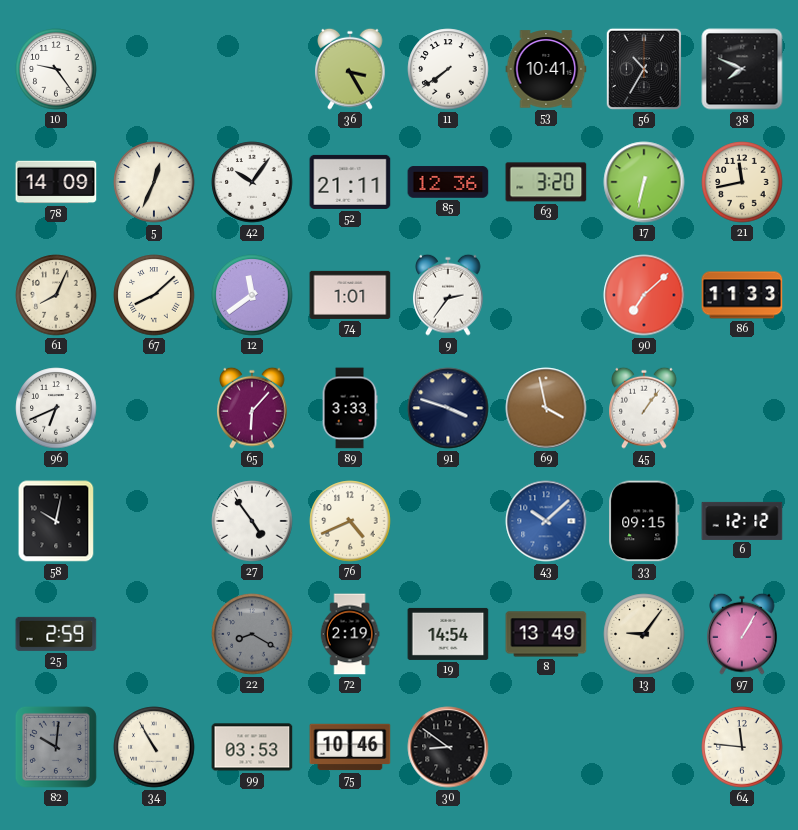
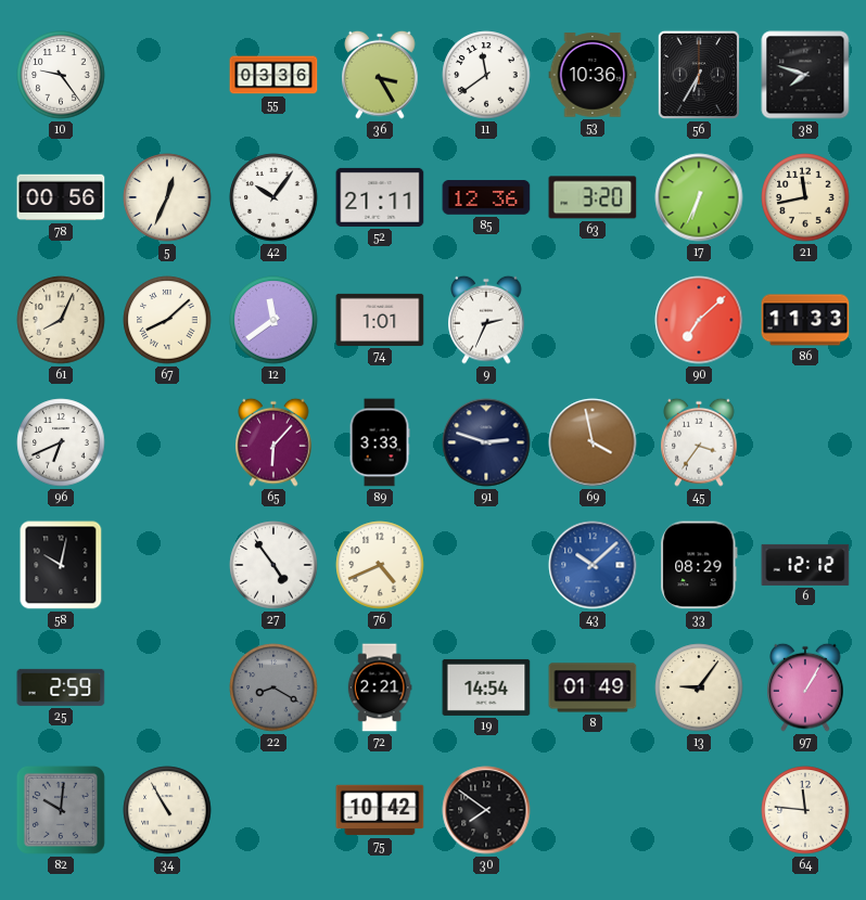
55: none -> 03:36
11: 7:39 -> 11:39
53: 10:41 -> 10:36
56: 10:35 -> 6:35
38: 7:49 -> 7:48
78: 14:09 -> 00:56
17: 6:32 -> 6:34
9: 2:36 -> 2:34
91: 3:48 -> 2:48
45: 1:06 -> 3:36
33: 09:15 -> 08:29
72: 2:19 -> 2:21
8: 13:49 -> 01:49
99: 03:53 -> none
75: 10:46 -> 10:42
30: 8:51 -> 7:51
